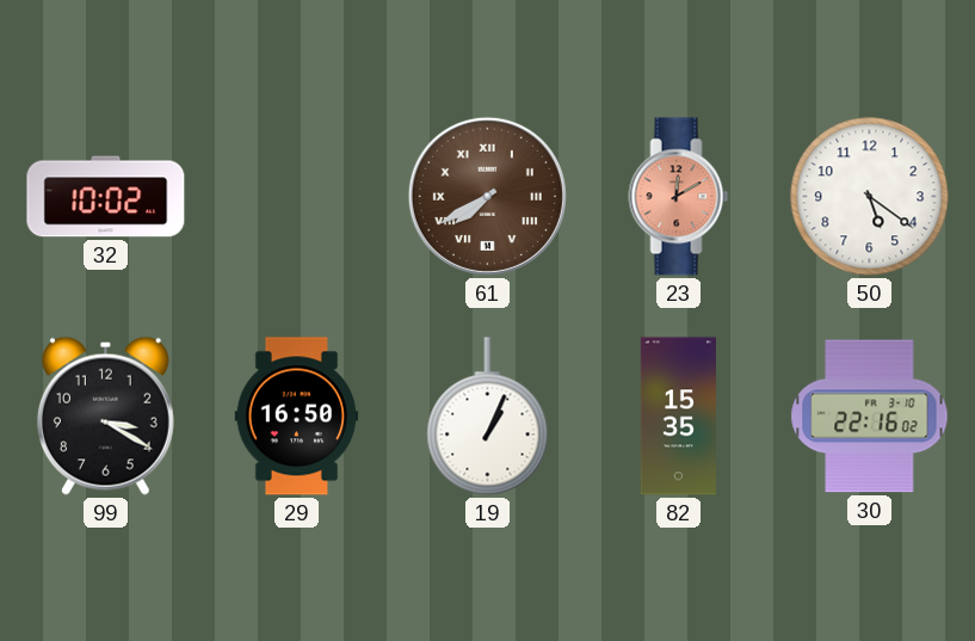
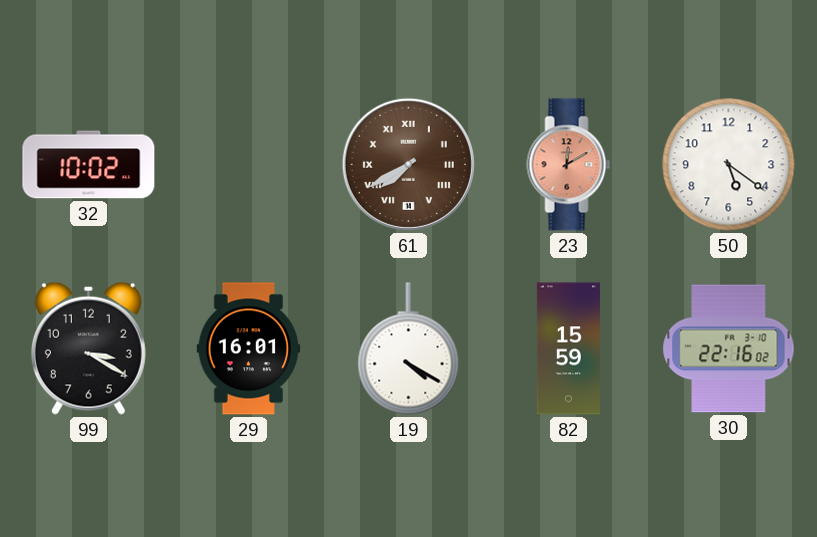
29: 16:50 -> 16:01
19: 1:04 -> 4:20
82: 15:35 -> 15:59
